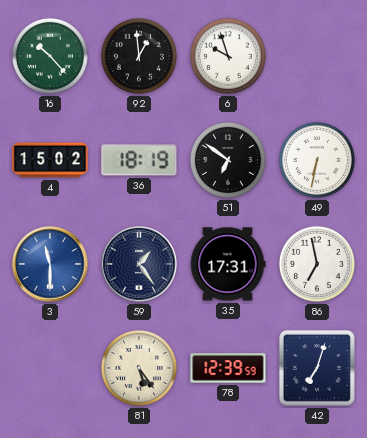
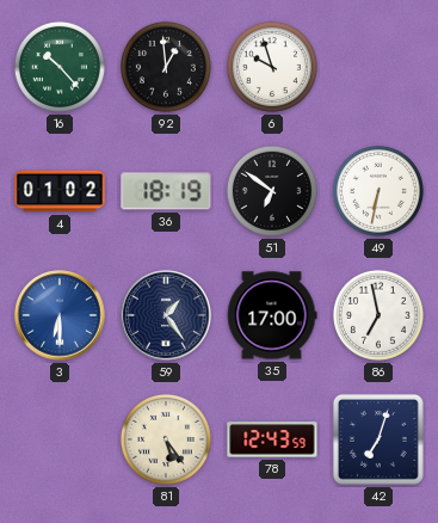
4: 15:02 -> 01:02
3: 11:30 -> 6:30
35: 17:31 -> 17:00
78: 12:39 -> 12:43
